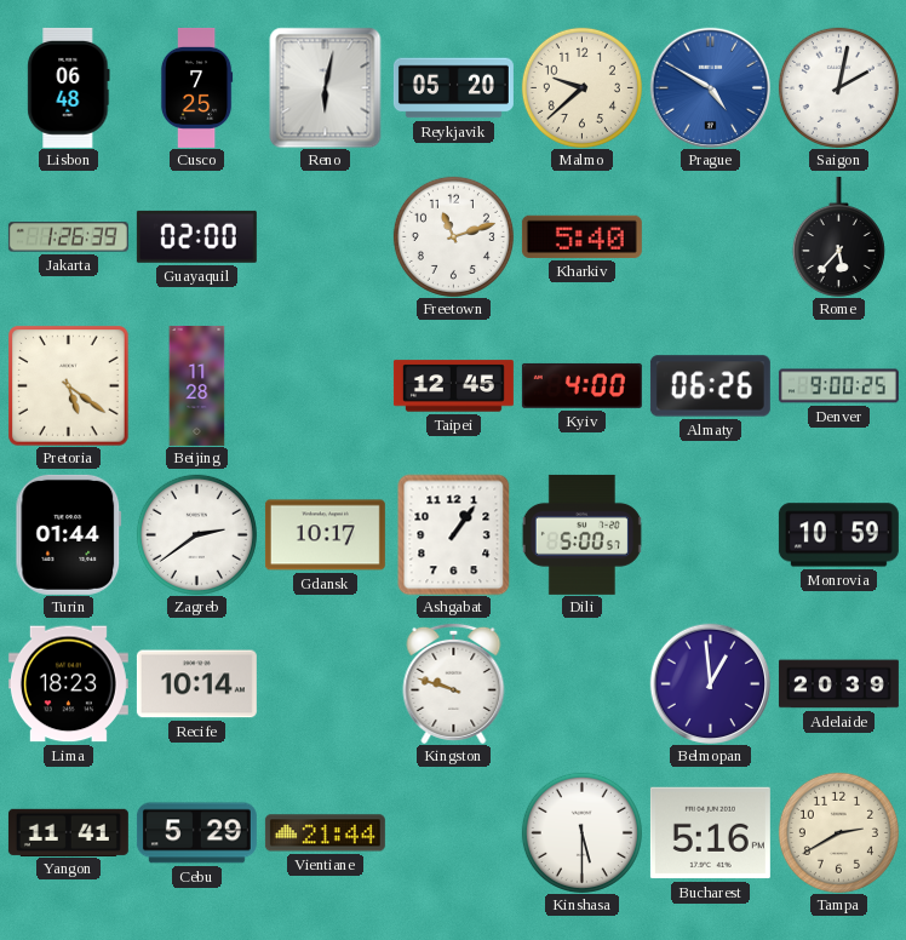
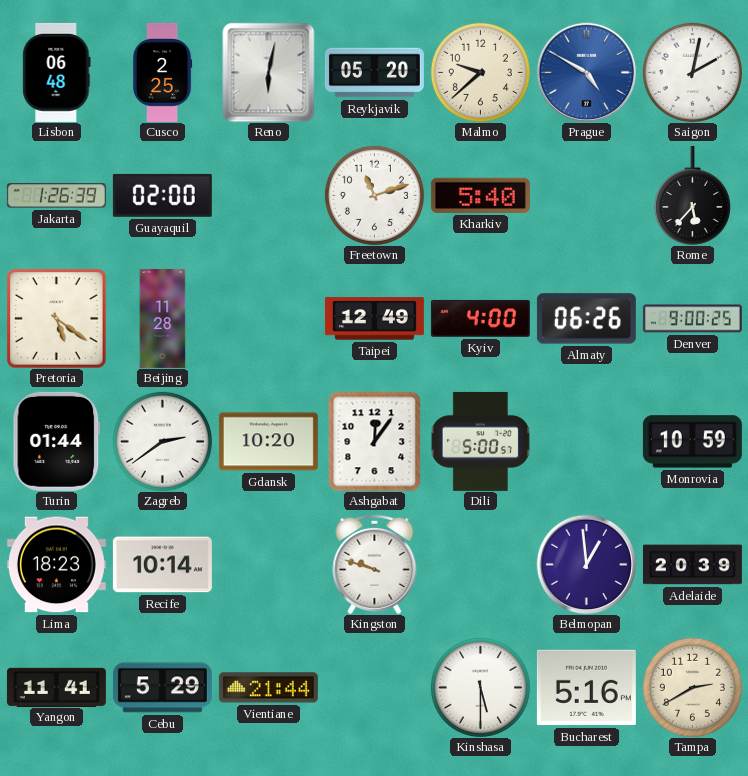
Cusco: 7:25 -> 2:25
Taipei: 12:45 -> 12:49
Gdansk: 10:17 -> 10:20
Ashgabat: 1:06 -> 12:06
